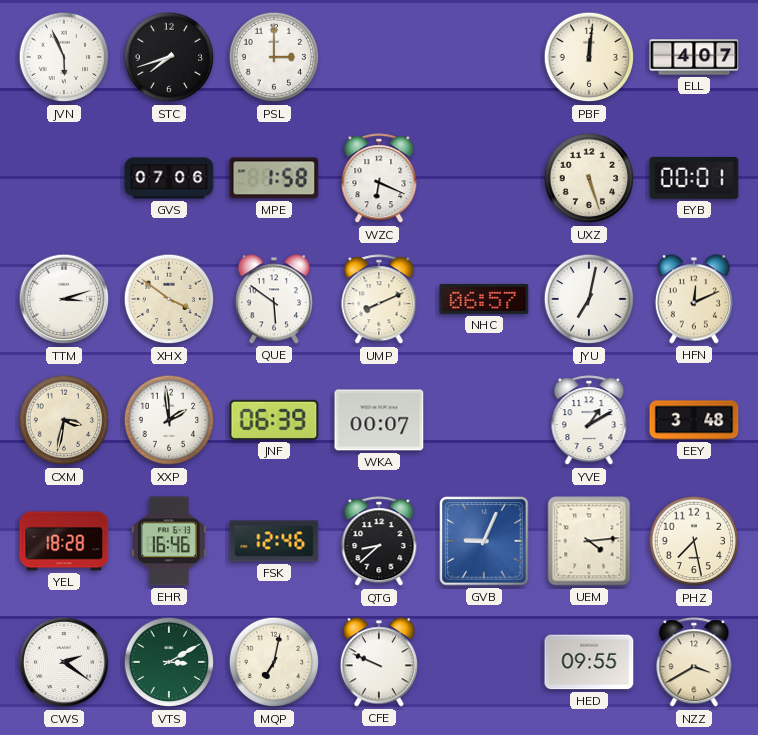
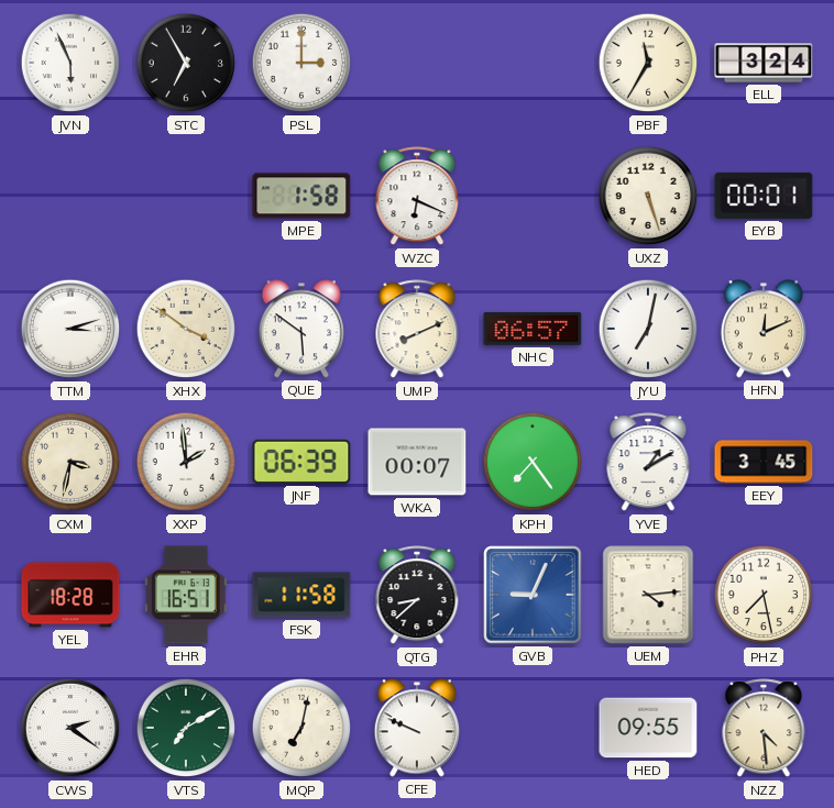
STC: 7:42 -> 6:55
PBF: 12:01 -> 11:35
ELL: 4:07 -> 3:24
GVS: 07:06 -> none
KPH: none -> 7:24
EEY: 3:48 -> 3:45
EHR: 16:46 -> 16:51
FSK: 12:46 -> 11:58
VTS: 3:10 -> 7:10
NZZ: 3:40 -> 4:29
